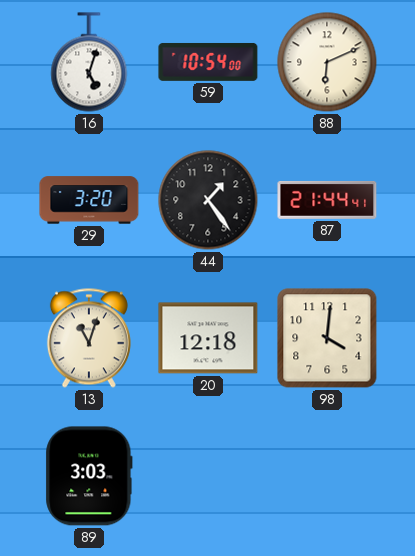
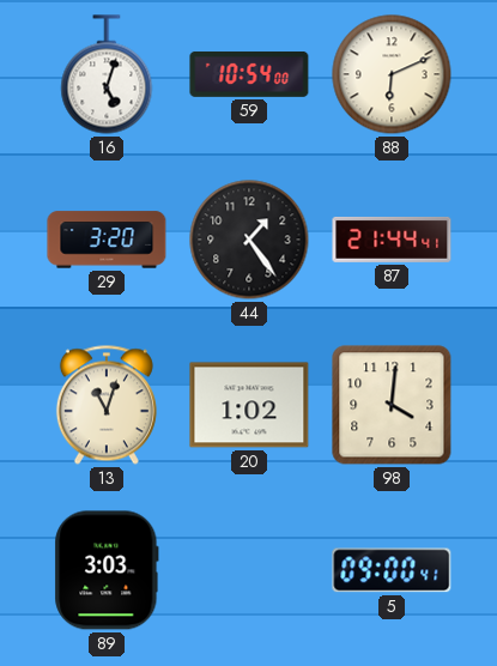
20: 12:18 -> 1:02
5: none -> 09:00
